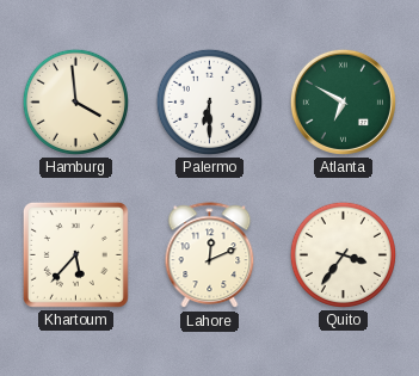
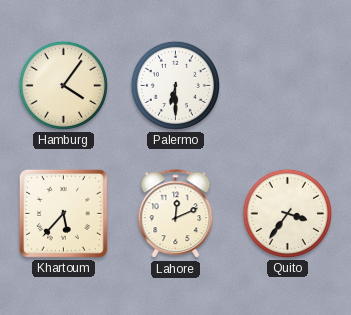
Hamburg: 3:59 -> 4:06
Atlanta: 6:50 -> none
